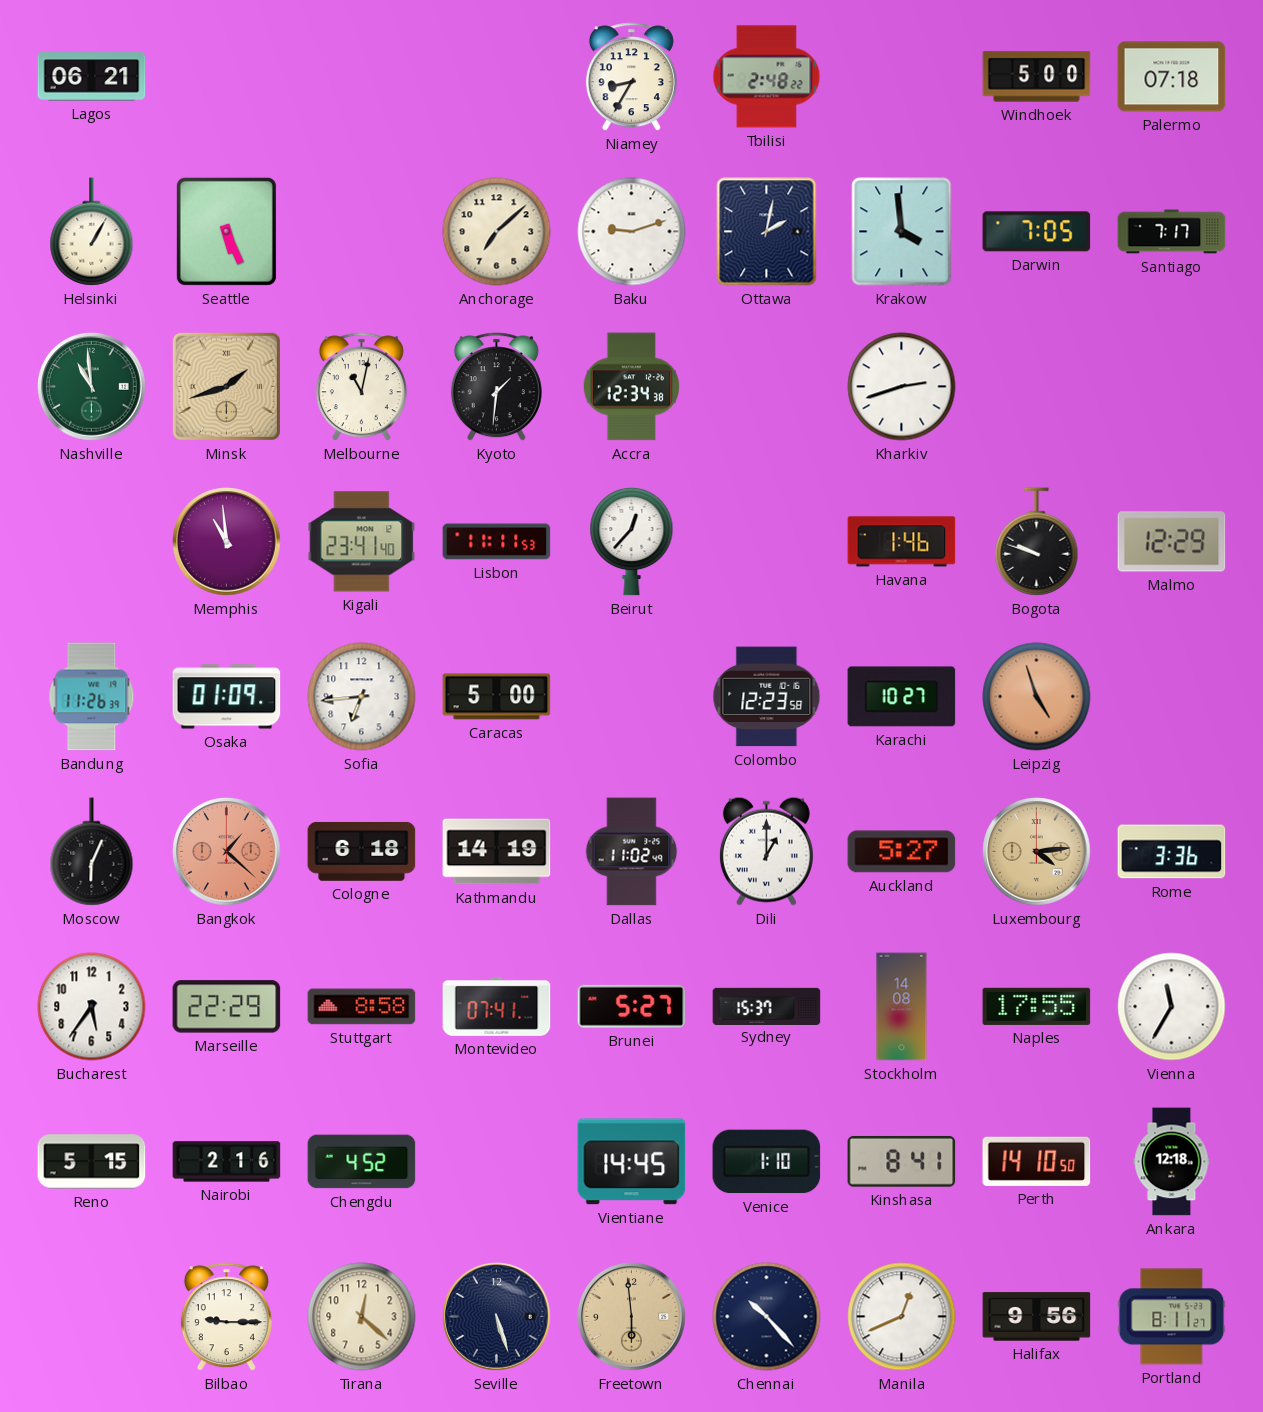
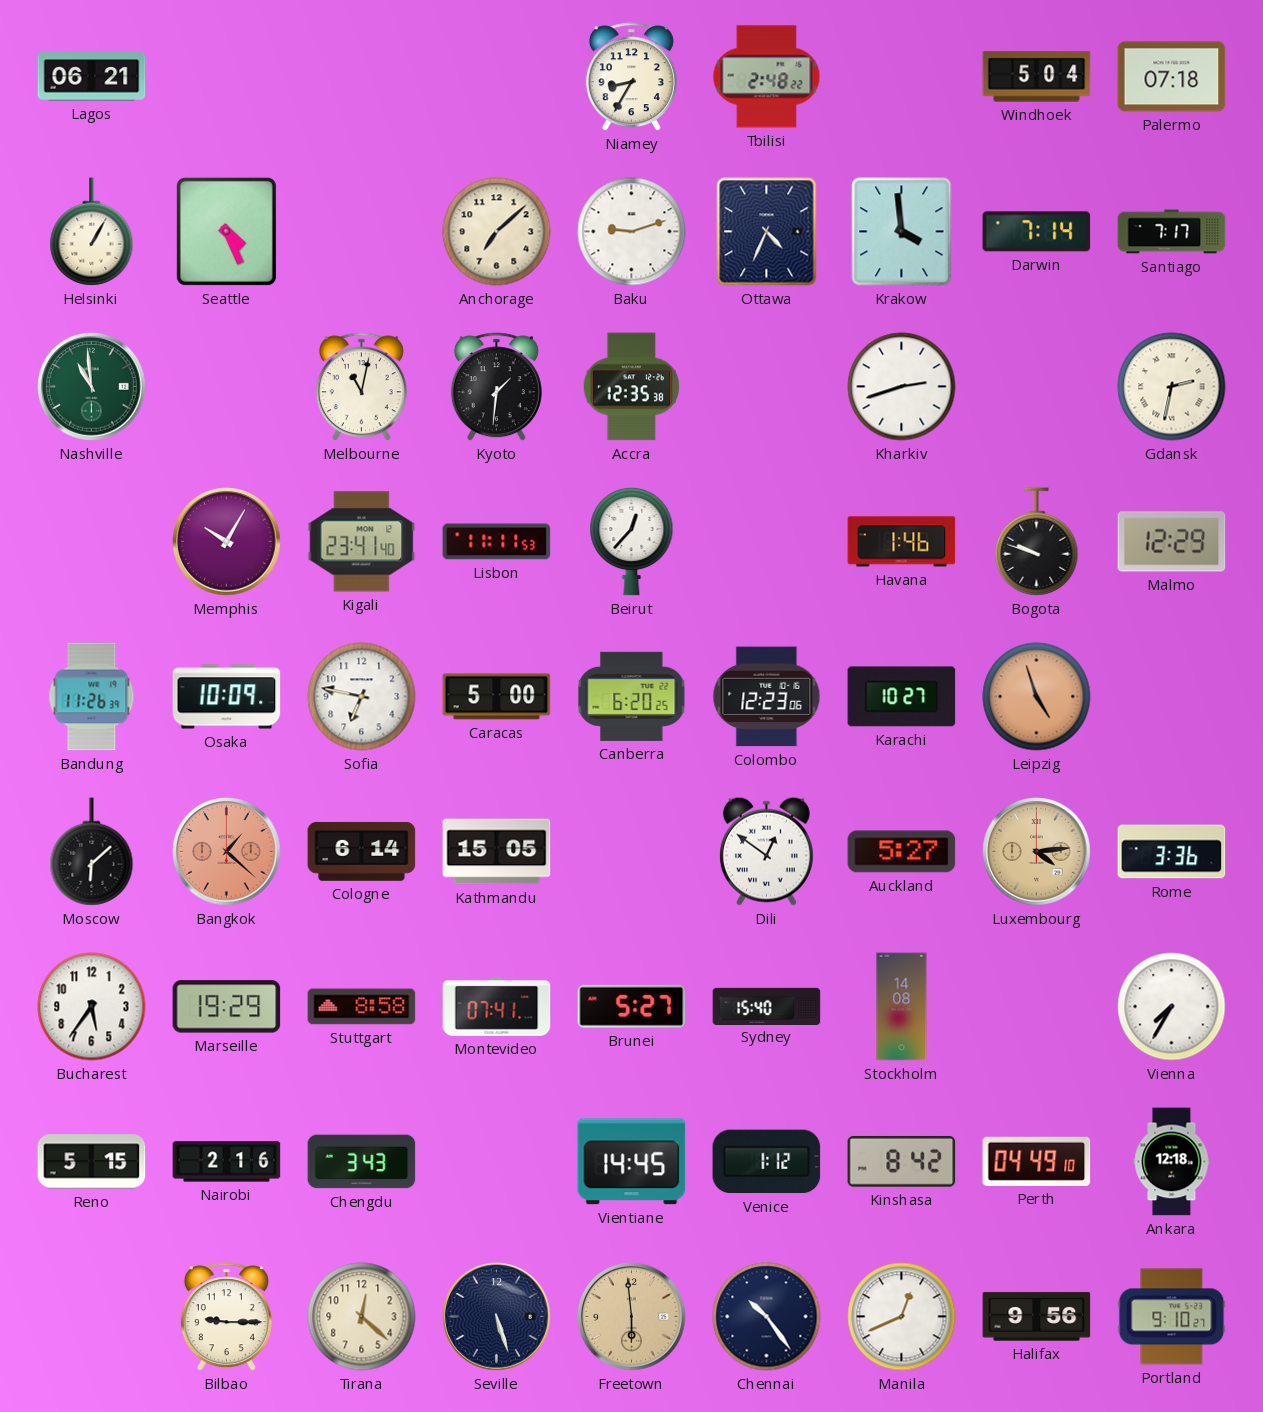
Windhoek: 5:00 -> 5:04
Seattle: 5:26 -> 4:26
Ottawa: 2:02 -> 4:34
Darwin: 7:05 -> 7:14
Minsk: 1:42 -> none
Accra: 12:34 -> 12:35
Gdansk: none -> 2:32
Memphis: 10:59 -> 10:05
Osaka: 01:09 -> 10:09
Sofia: 6:44 -> 6:47
Canberra: none -> 6:20
Colombo: 12:23:58 -> 12:23:06
Moscow: 6:04 -> 6:08
Cologne: 6:18 -> 6:14
Kathmandu: 14:19 -> 15:05
Dallas: 11:02 -> none
Dili: 1:00 -> 12:51
Marseille: 22:29 -> 19:29
Sydney: 15:37 -> 15:40
Naples: 17:55 -> none
Vienna: 11:35 -> 7:35
Chengdu: 4:52 -> 3:43
Venice: 1:10 -> 1:12
Kinshasa: 8:41 -> 8:42
Perth: 14:10 -> 04:49
Chennai: 10:23 -> 10:24
Portland: 8:11 -> 9:10
